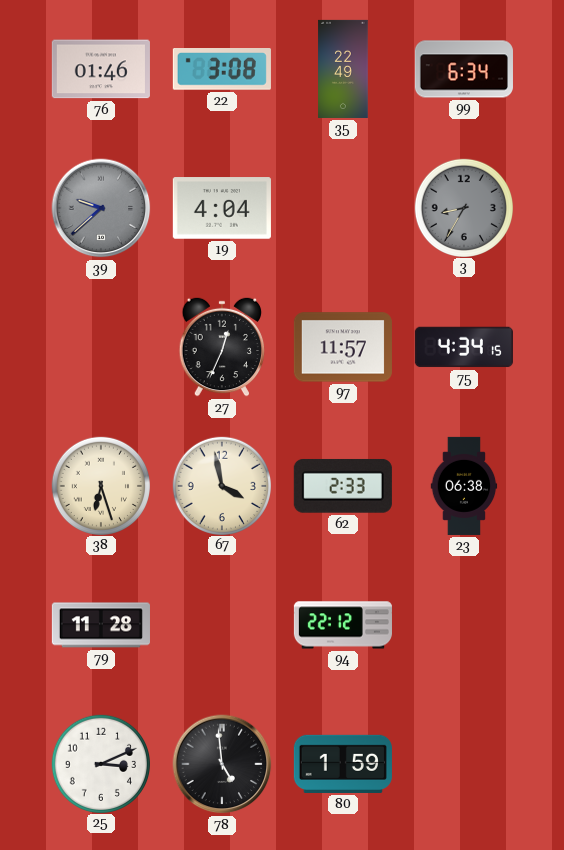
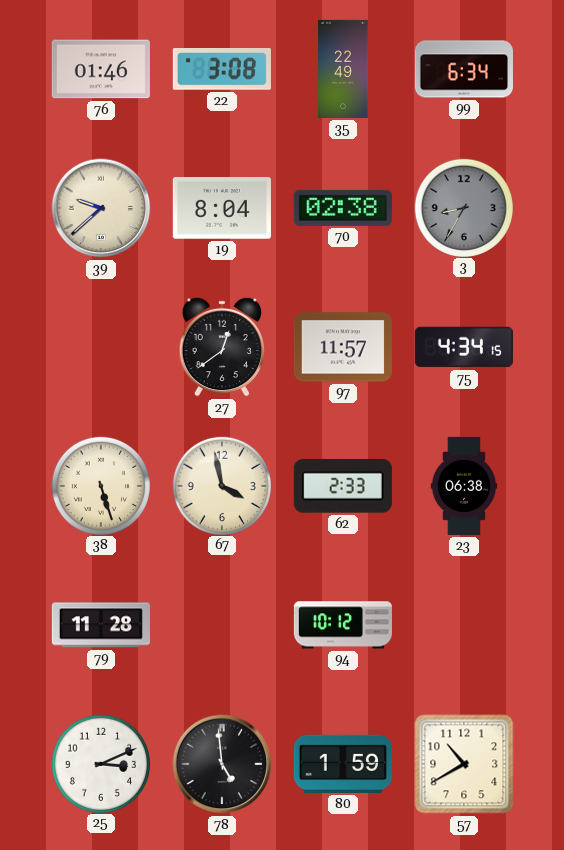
39 dial: grey -> cream
19: 4:04 -> 8:04
70: none -> 02:38
27: 12:34 -> 12:39
38: 6:27 -> 5:27
94: 22:12 -> 10:12
57: none -> 10:40
